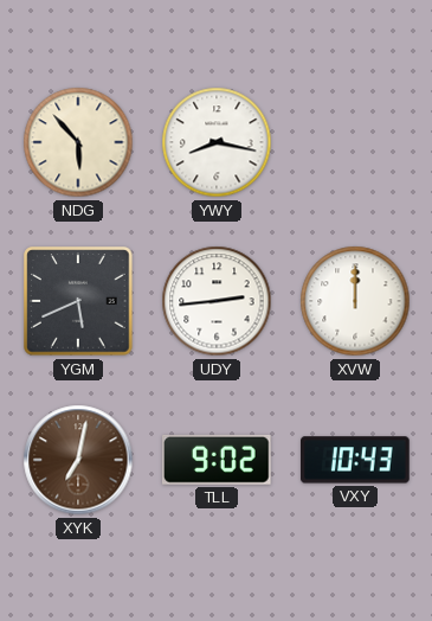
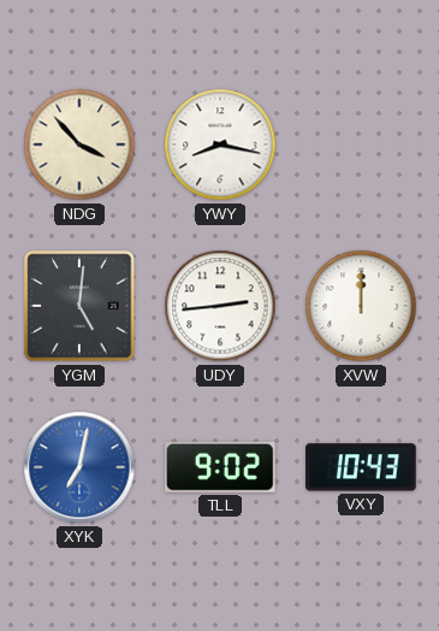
NDG: 5:53 -> 3:53
YGM: 5:41 -> 5:01
XYK dial: brown -> blue
